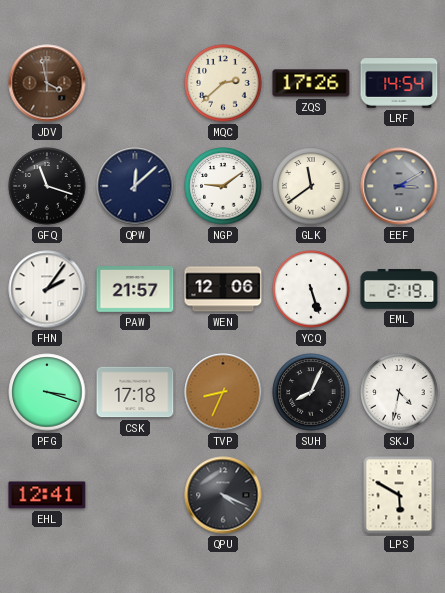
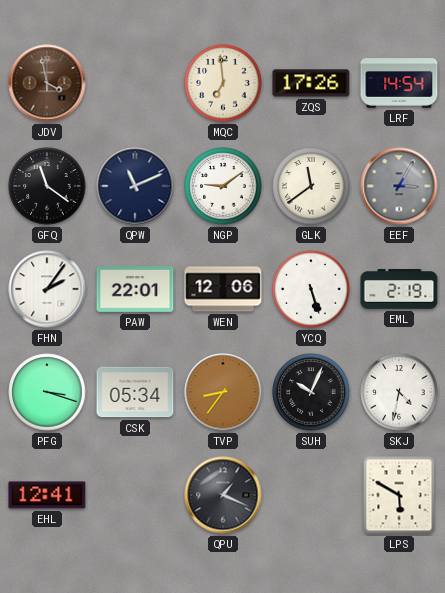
MQC: 2:38 -> 6:59
GFQ: 11:18 -> 11:21
QPW: 12:08 -> 11:11
EEF: 3:10 -> 3:05
PAW: 21:57 -> 22:01
CSK: 17:18 -> 05:34
TVP: 8:34 -> 8:36
SUH: 8:04 -> 10:04
QPU: 4:19 -> 1:19
